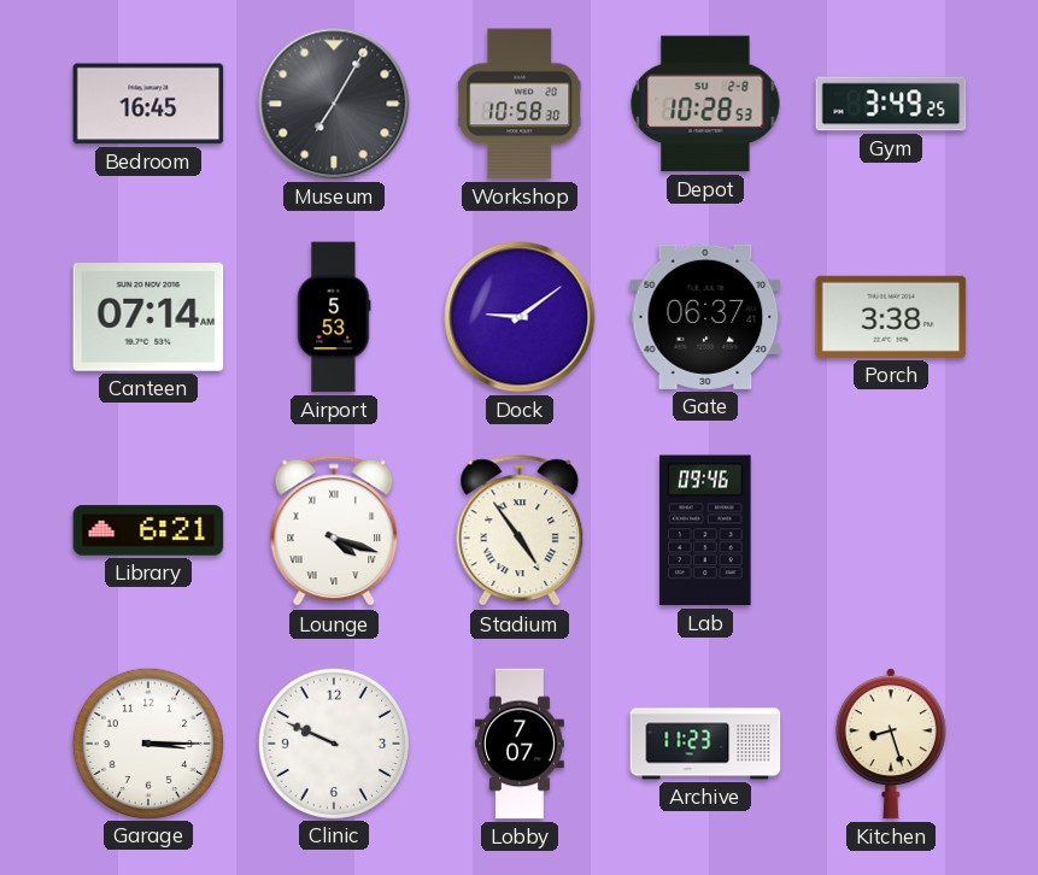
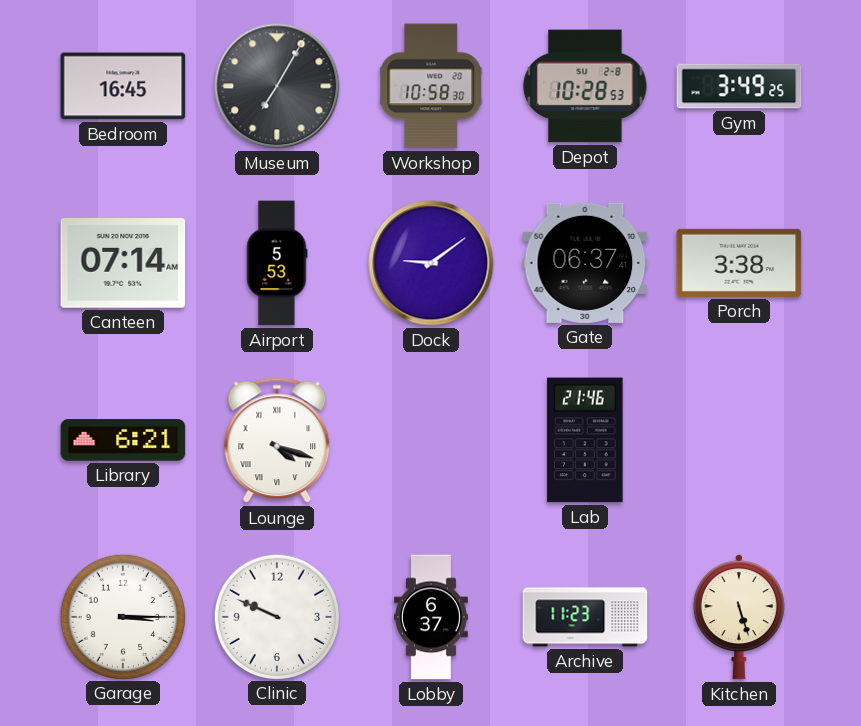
Stadium: 4:54 -> none
Lab: 09:46 -> 21:46
Lobby: 7:07 -> 6:37
Kitchen: 8:27 -> 5:27
